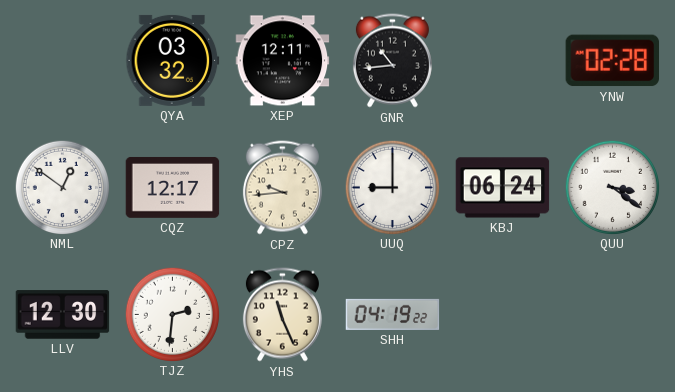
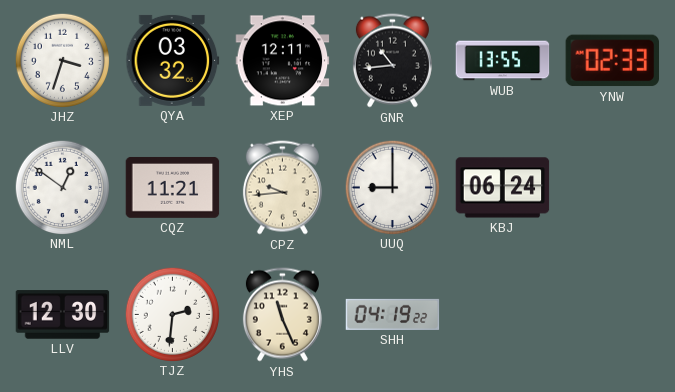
JHZ: none -> 3:33
WUB: none -> 13:55
YNW: 02:28 -> 02:33
CQZ: 12:17 -> 11:21
QUU: 3:21 -> none
